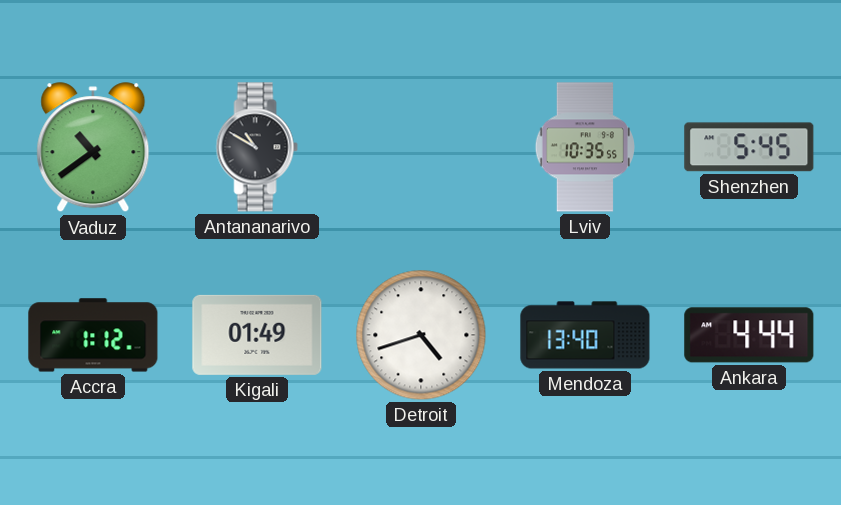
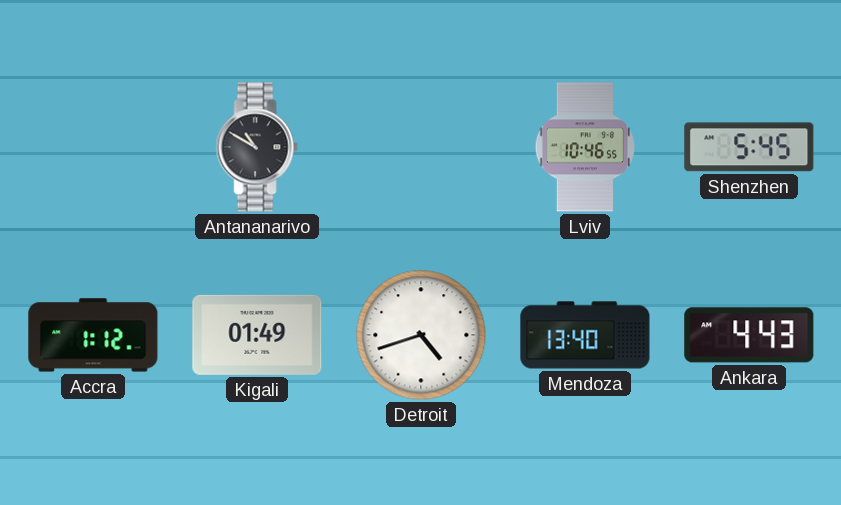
Vaduz: 10:39 -> none
Lviv: 10:35 -> 10:46
Ankara: 4:44 -> 4:43
